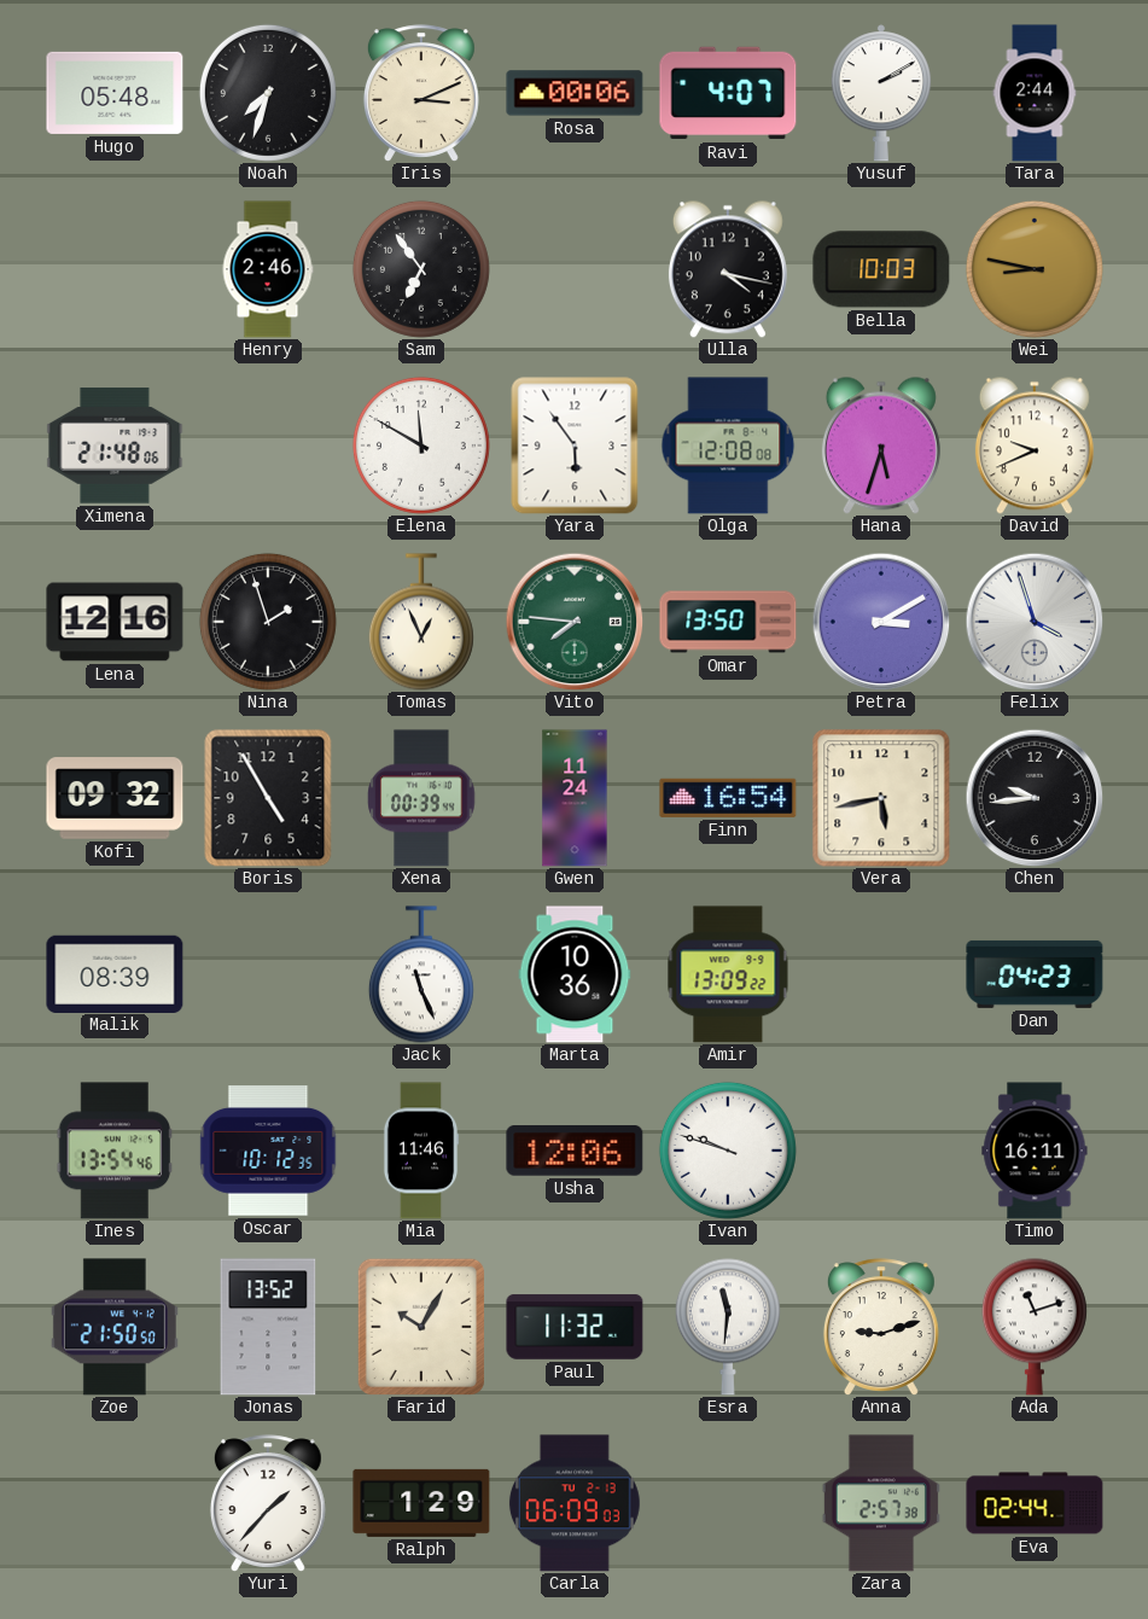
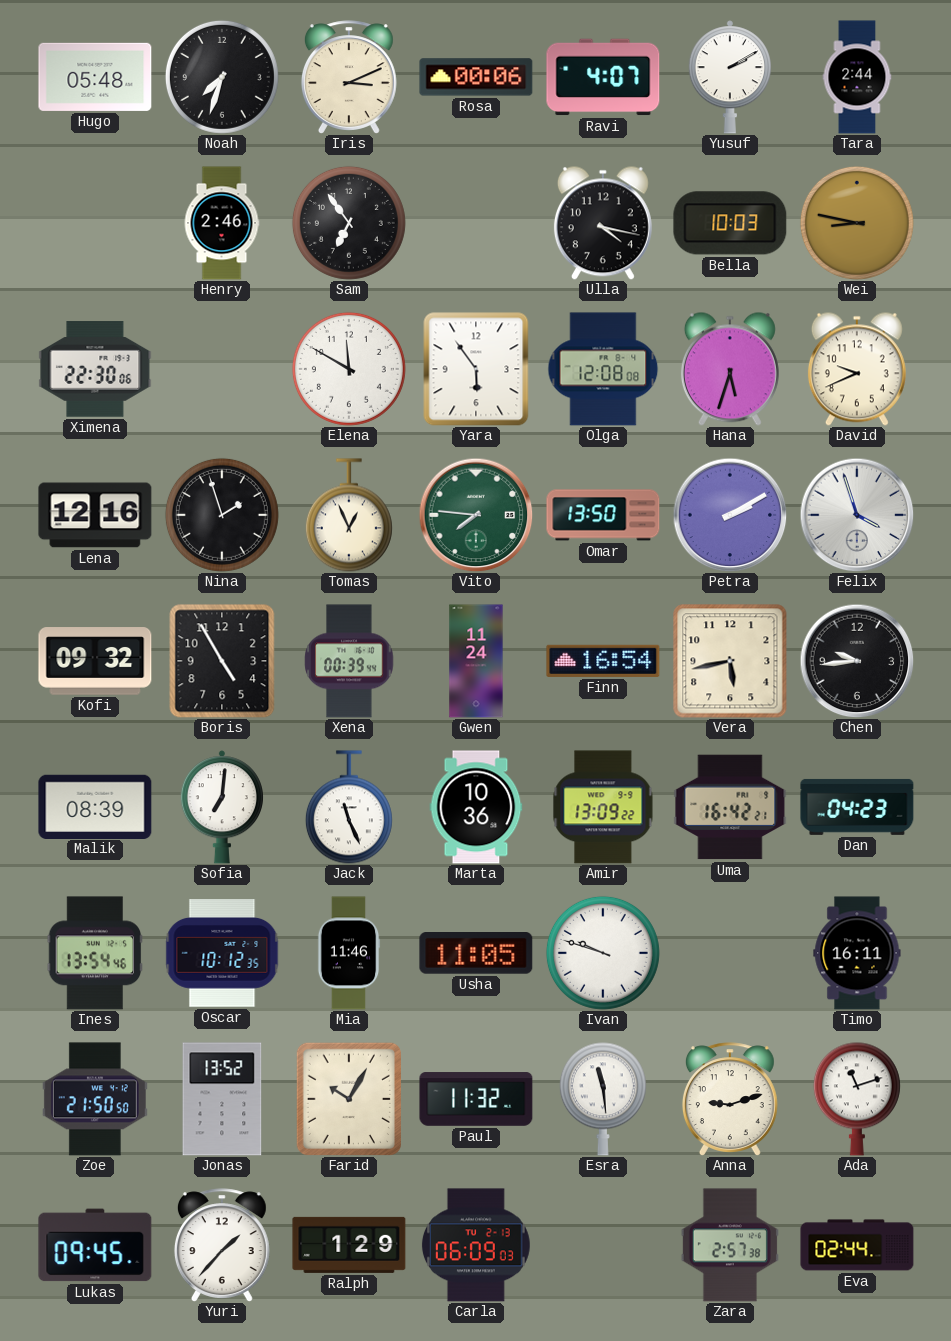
Ximena: 21:48 -> 22:30
Petra: 3:10 -> 2:10
Sofia: none -> 7:01
Uma: none -> 16:42
Usha: 12:06 -> 11:05
Esra: 11:31 -> 11:29
Lukas: none -> 09:45
